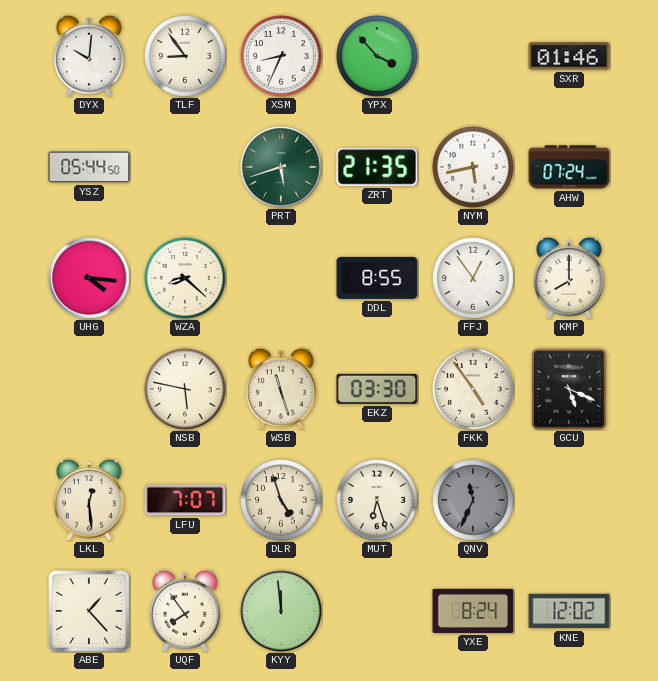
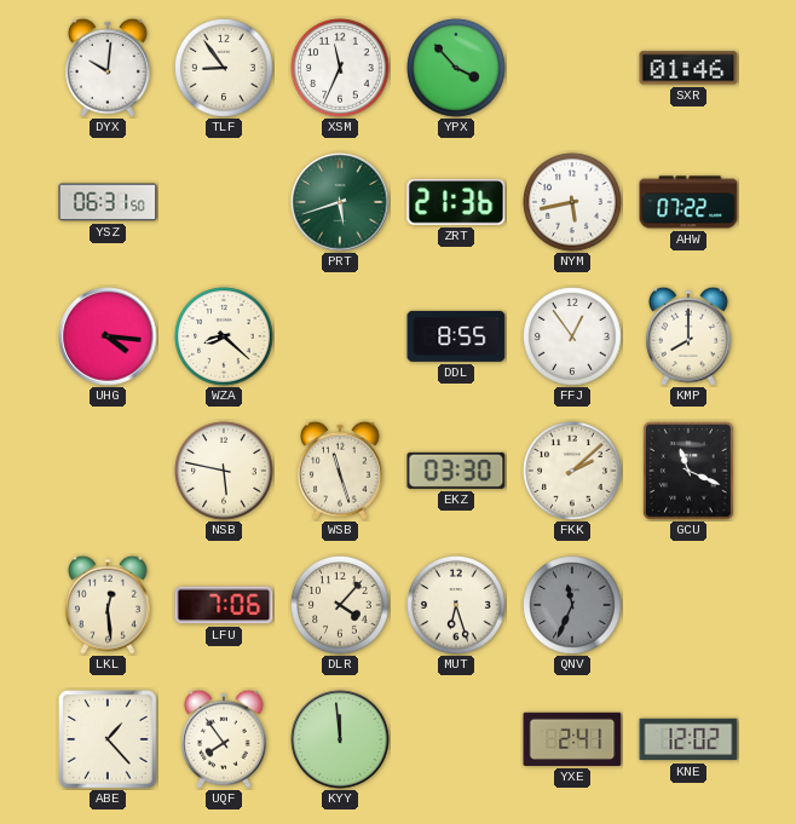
XSM: 8:34 -> 11:34
YSZ: 05:44 -> 06:31
ZRT: 21:35 -> 21:36
AHW: 07:24 -> 07:22
FKK: 4:54 -> 2:08
GCU: 5:19 -> 11:19
LFU: 7:07 -> 7:06
DLR: 4:57 -> 4:07
YXE: 8:24 -> 2:41
